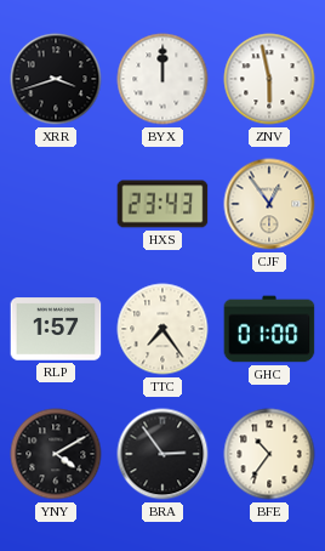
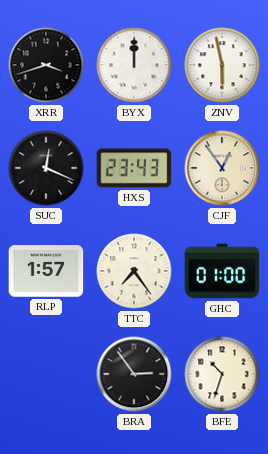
SUC: none -> 12:19
YNY: 4:10 -> none
BFE: 10:36 -> 10:33
